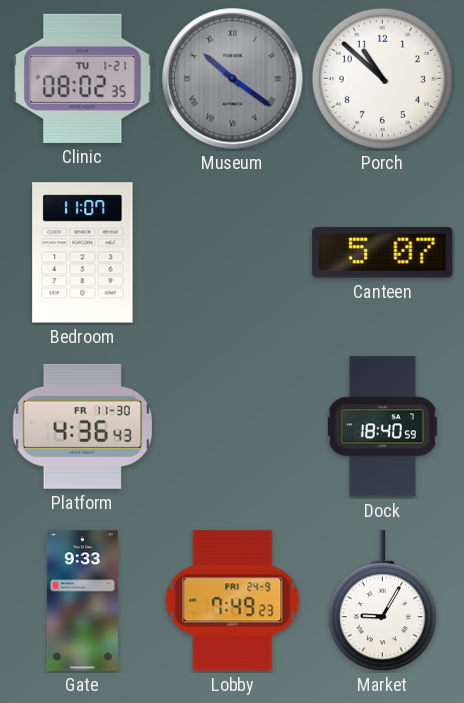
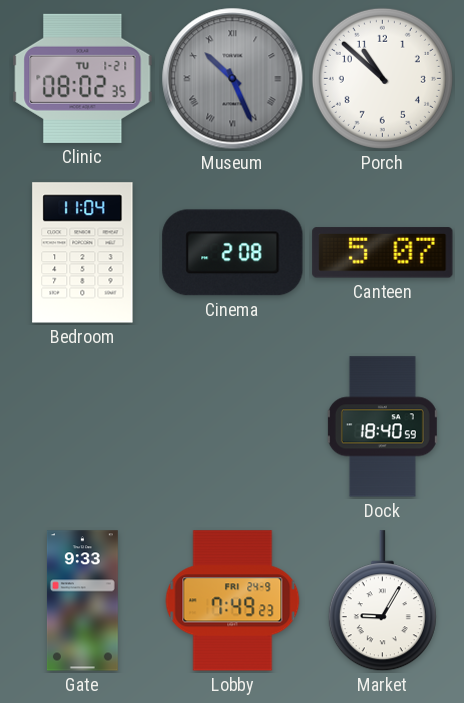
Museum: 10:21 -> 10:26
Bedroom: 11:07 -> 11:04
Cinema: none -> 2:08
Platform: 4:36 -> none
